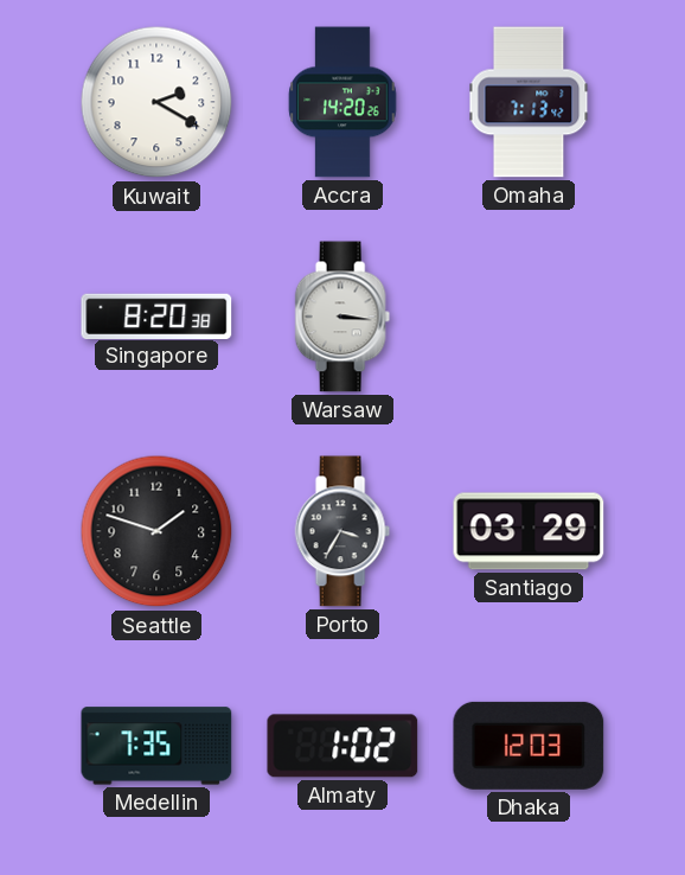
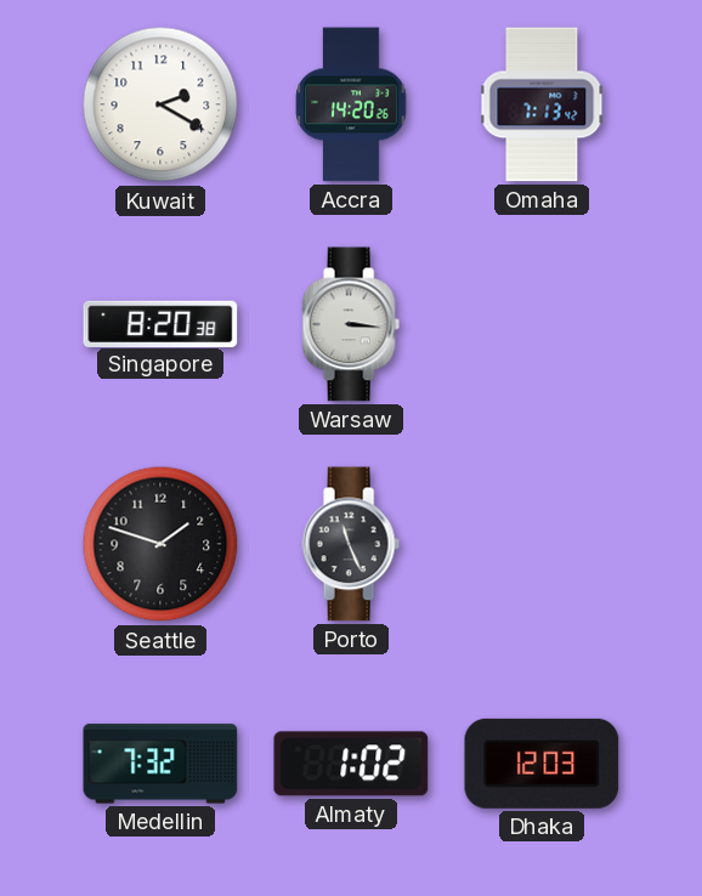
Porto: 3:35 -> 11:26
Santiago: 03:29 -> none
Medellin: 7:35 -> 7:32
